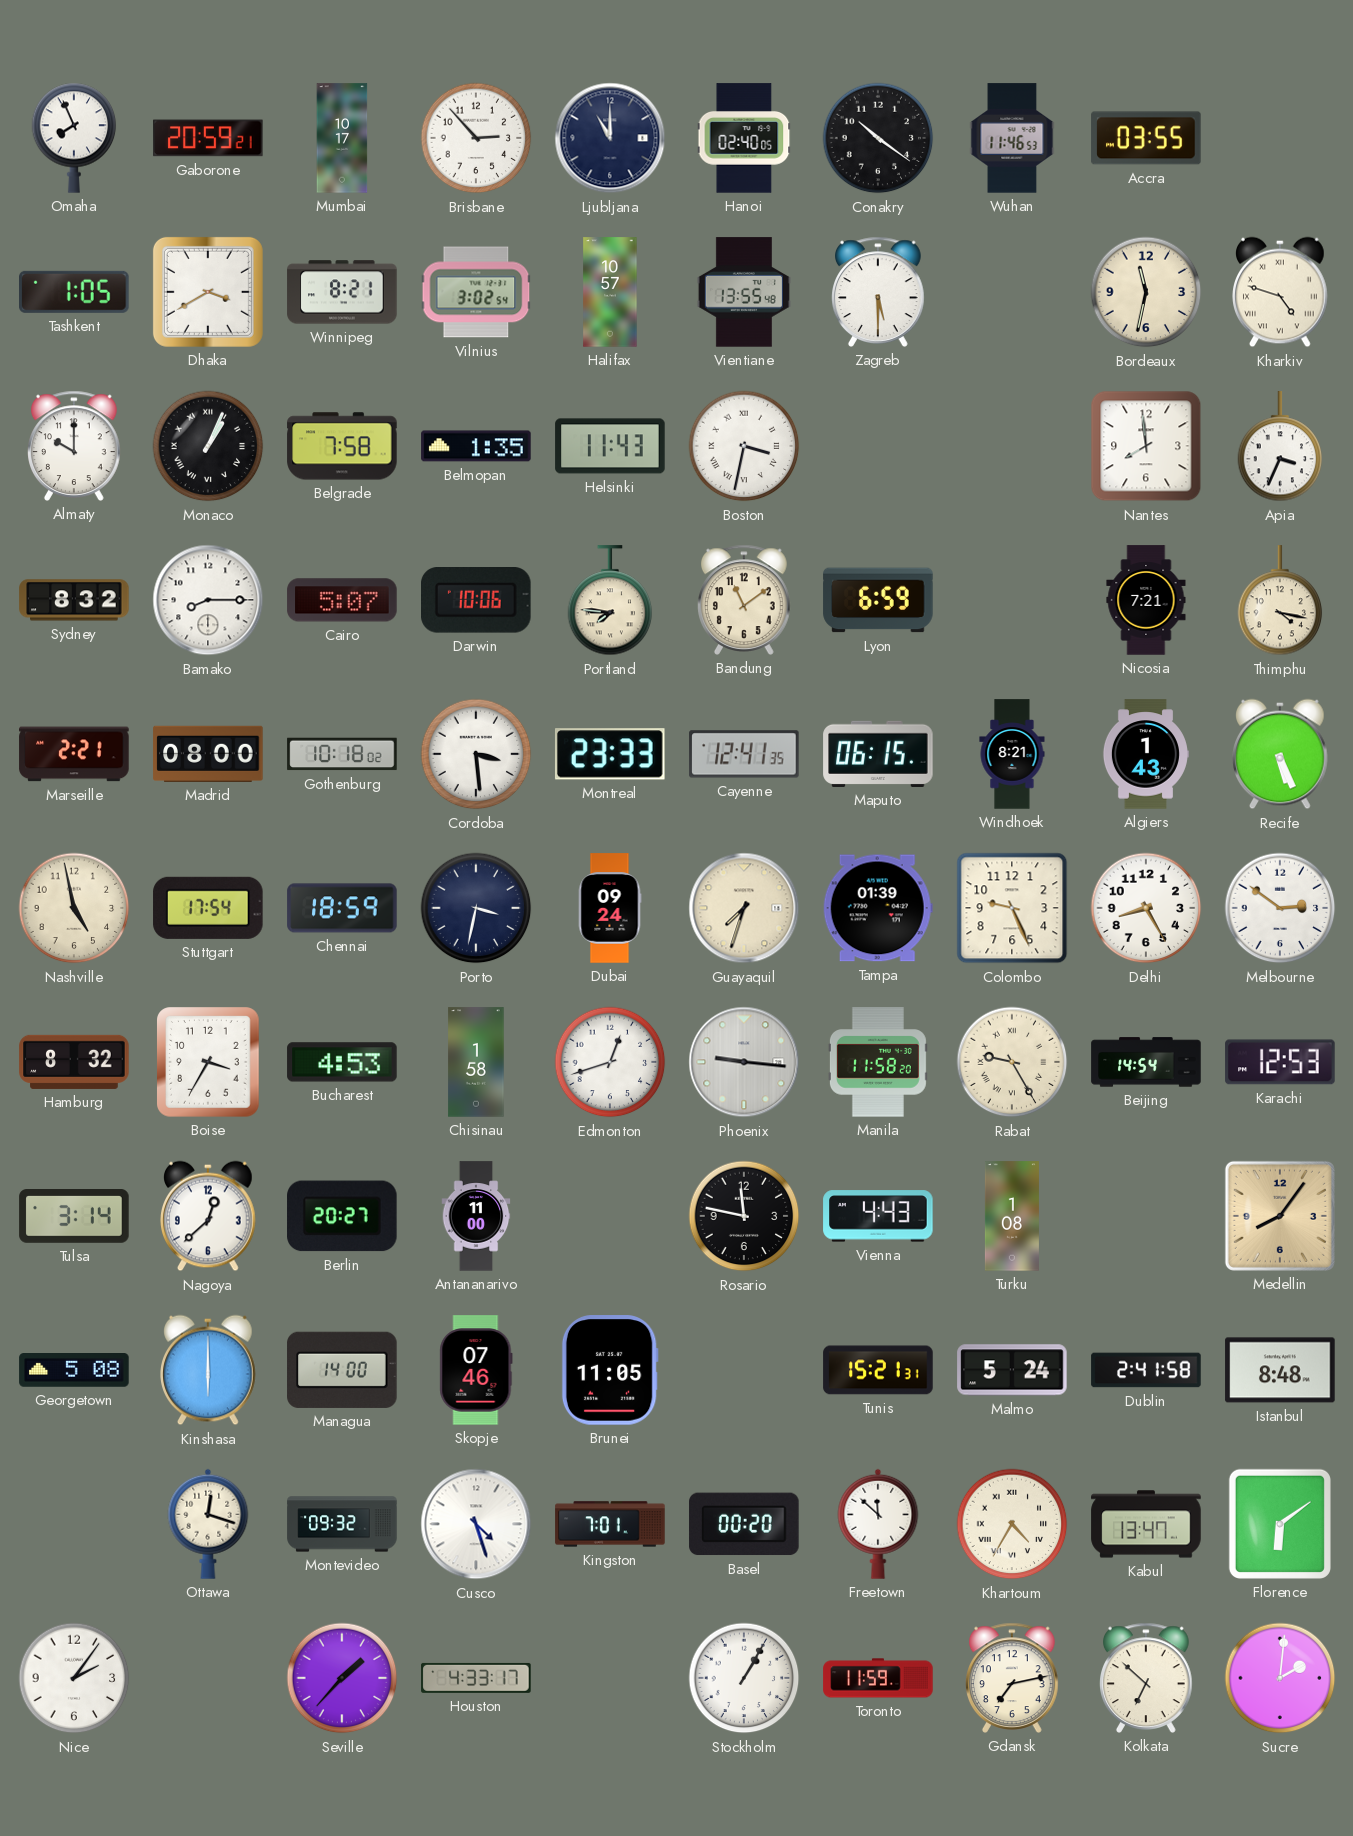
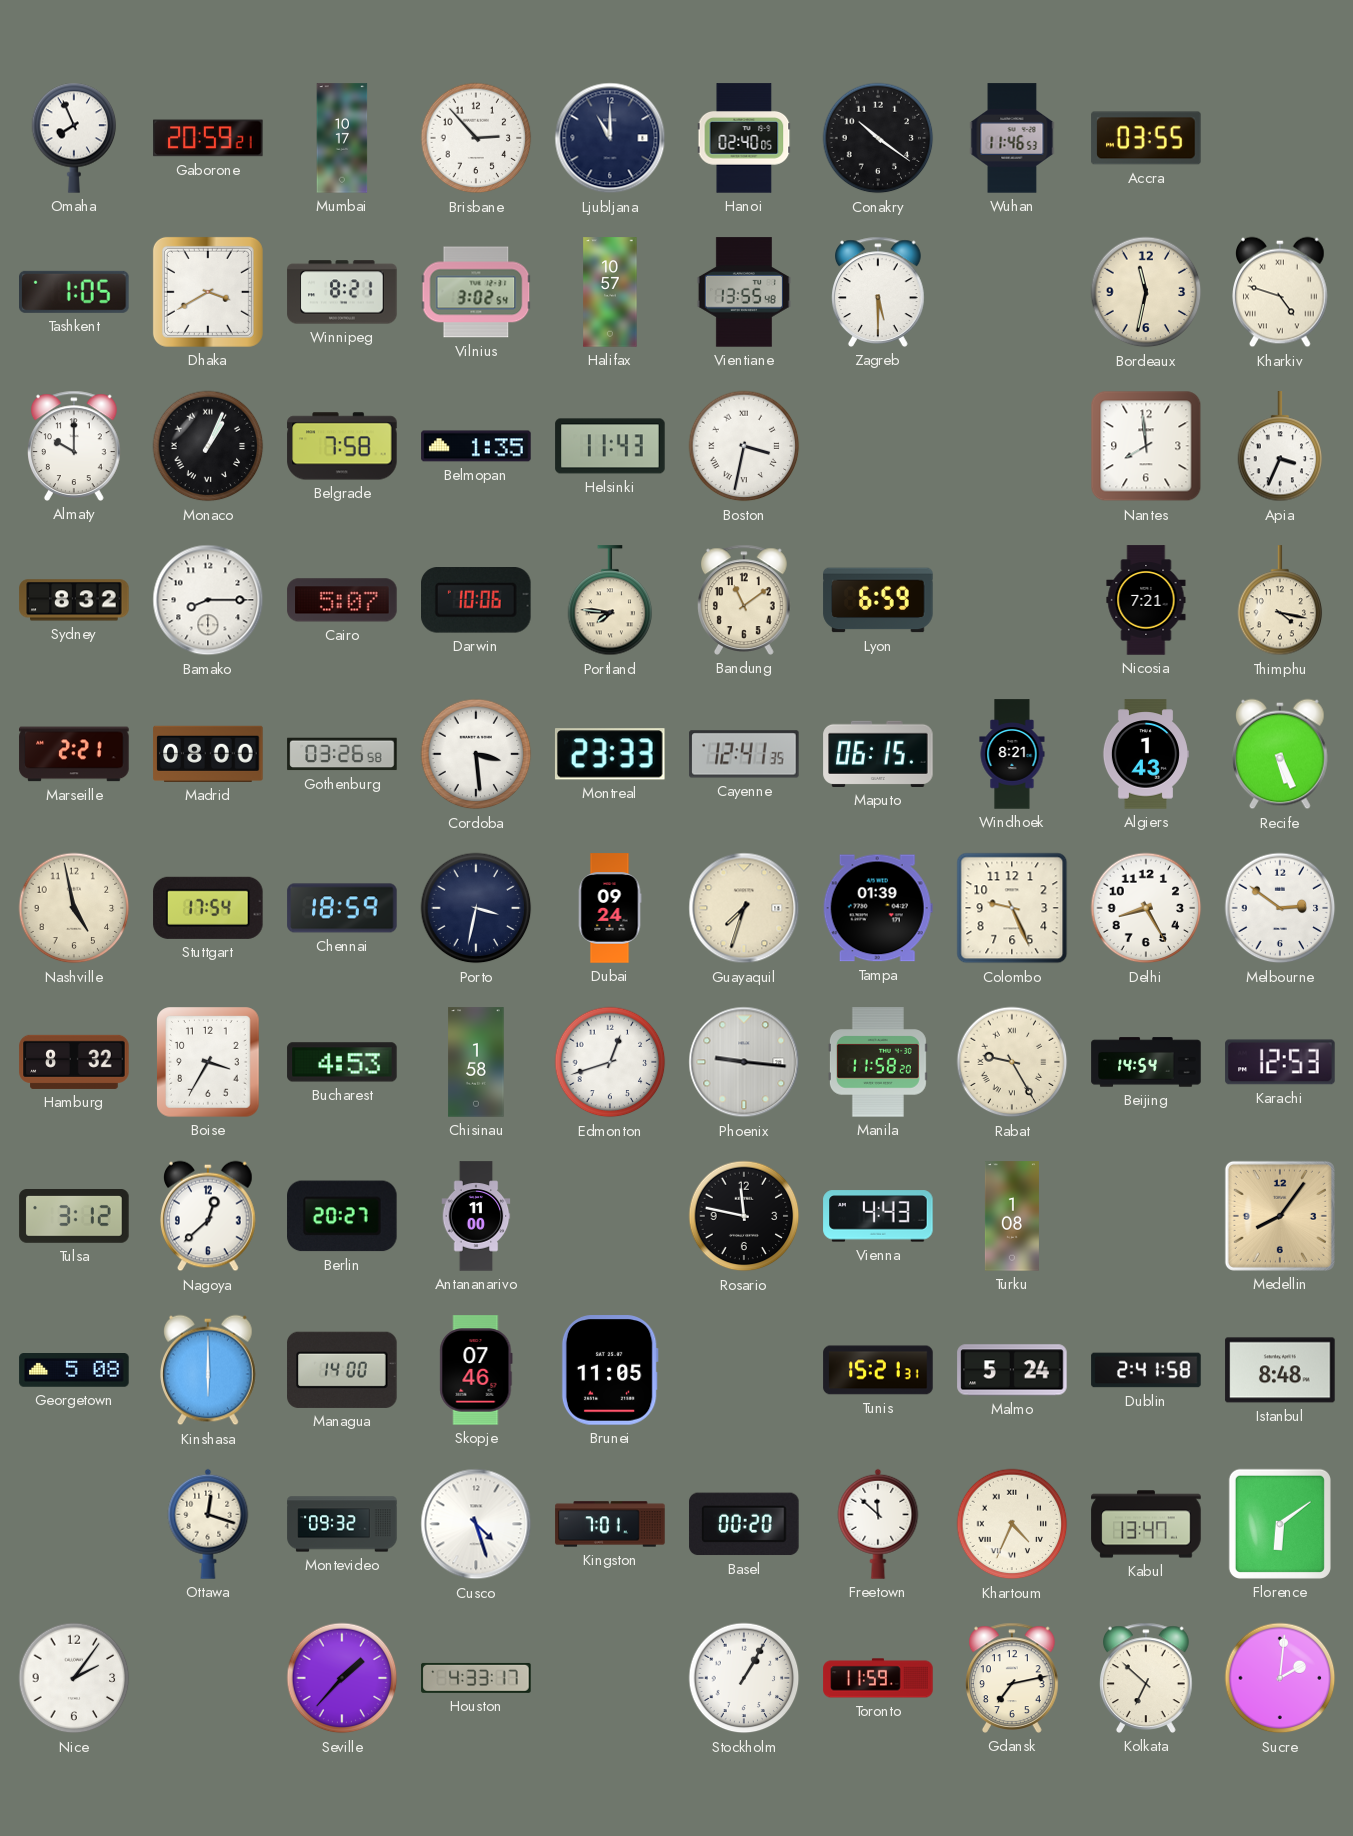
Gothenburg: 10:18 -> 03:26
Tulsa: 3:14 -> 3:12
Khartoum: 4:35 -> 4:34
